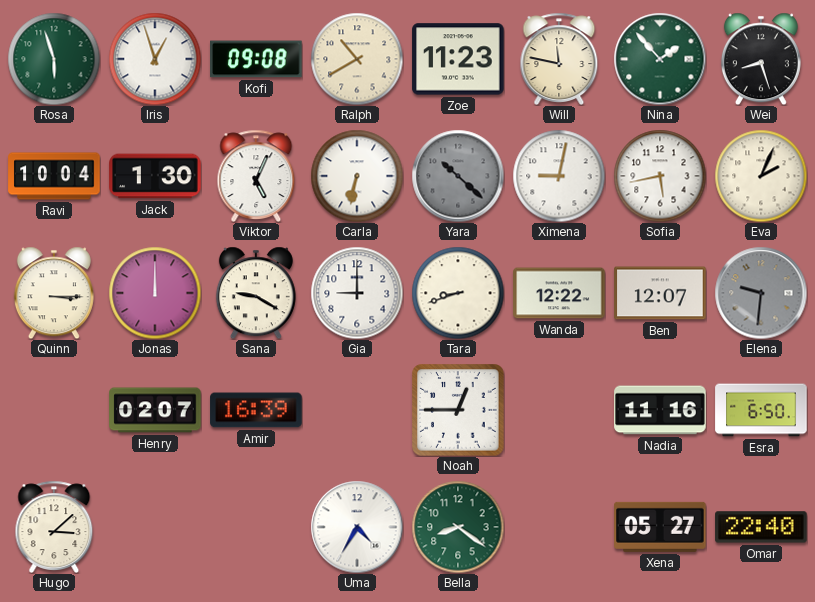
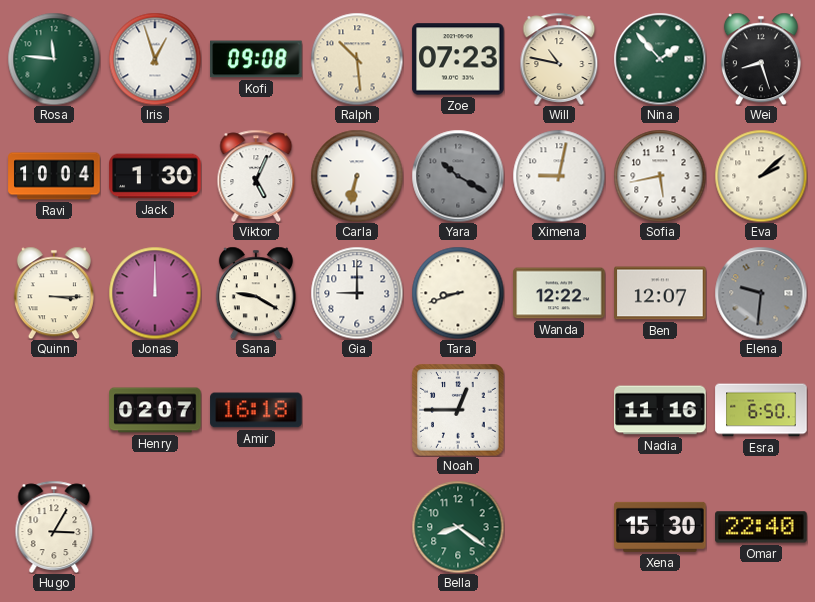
Rosa: 5:57 -> 11:46
Ralph: 10:40 -> 10:29
Zoe: 11:23 -> 07:23
Will: 11:47 -> 10:47
Yara: 10:22 -> 10:20
Eva: 2:04 -> 2:08
Amir: 16:39 -> 16:18
Hugo: 3:08 -> 3:05
Uma: 4:35 -> none
Xena: 05:27 -> 15:30
